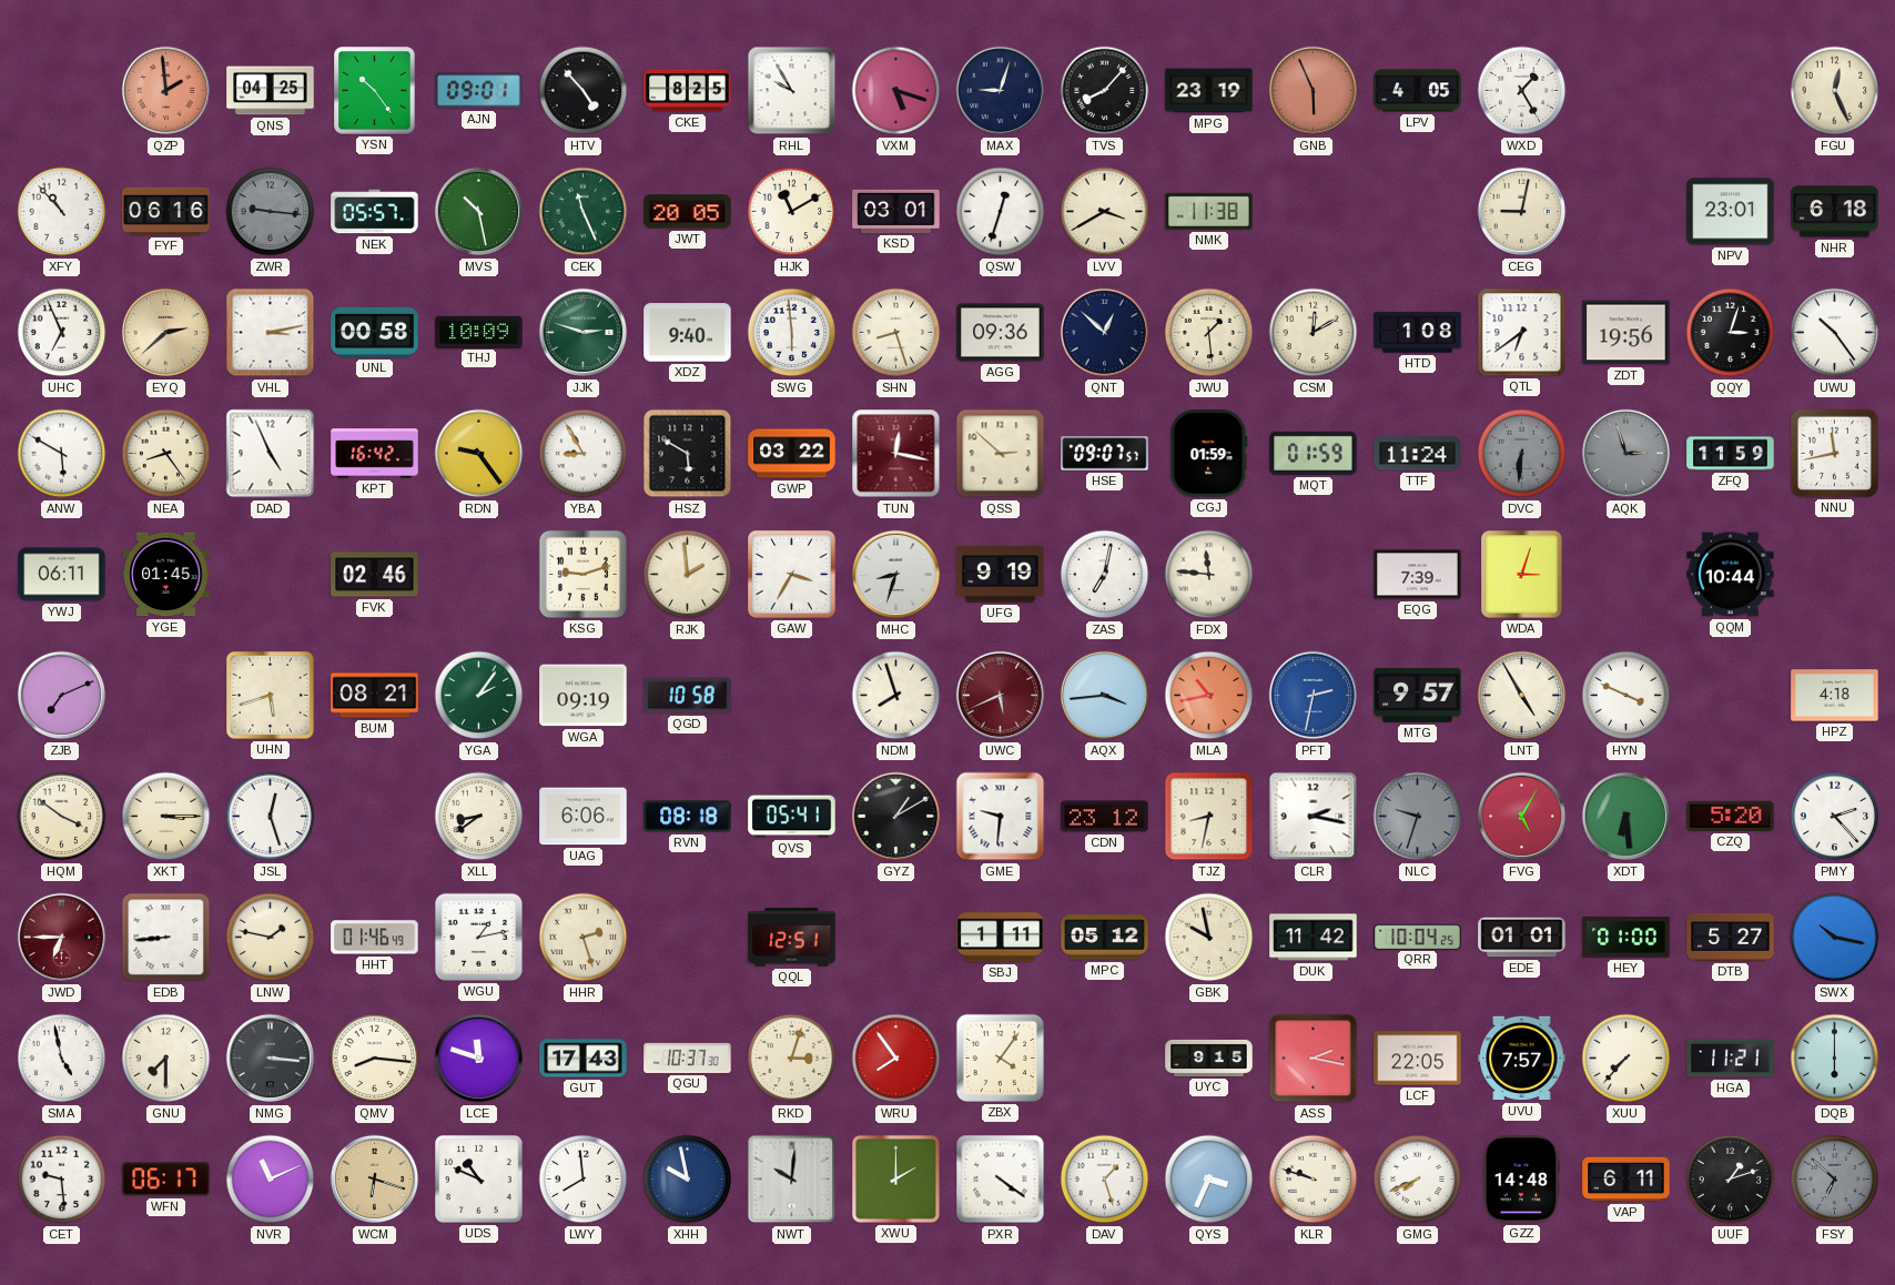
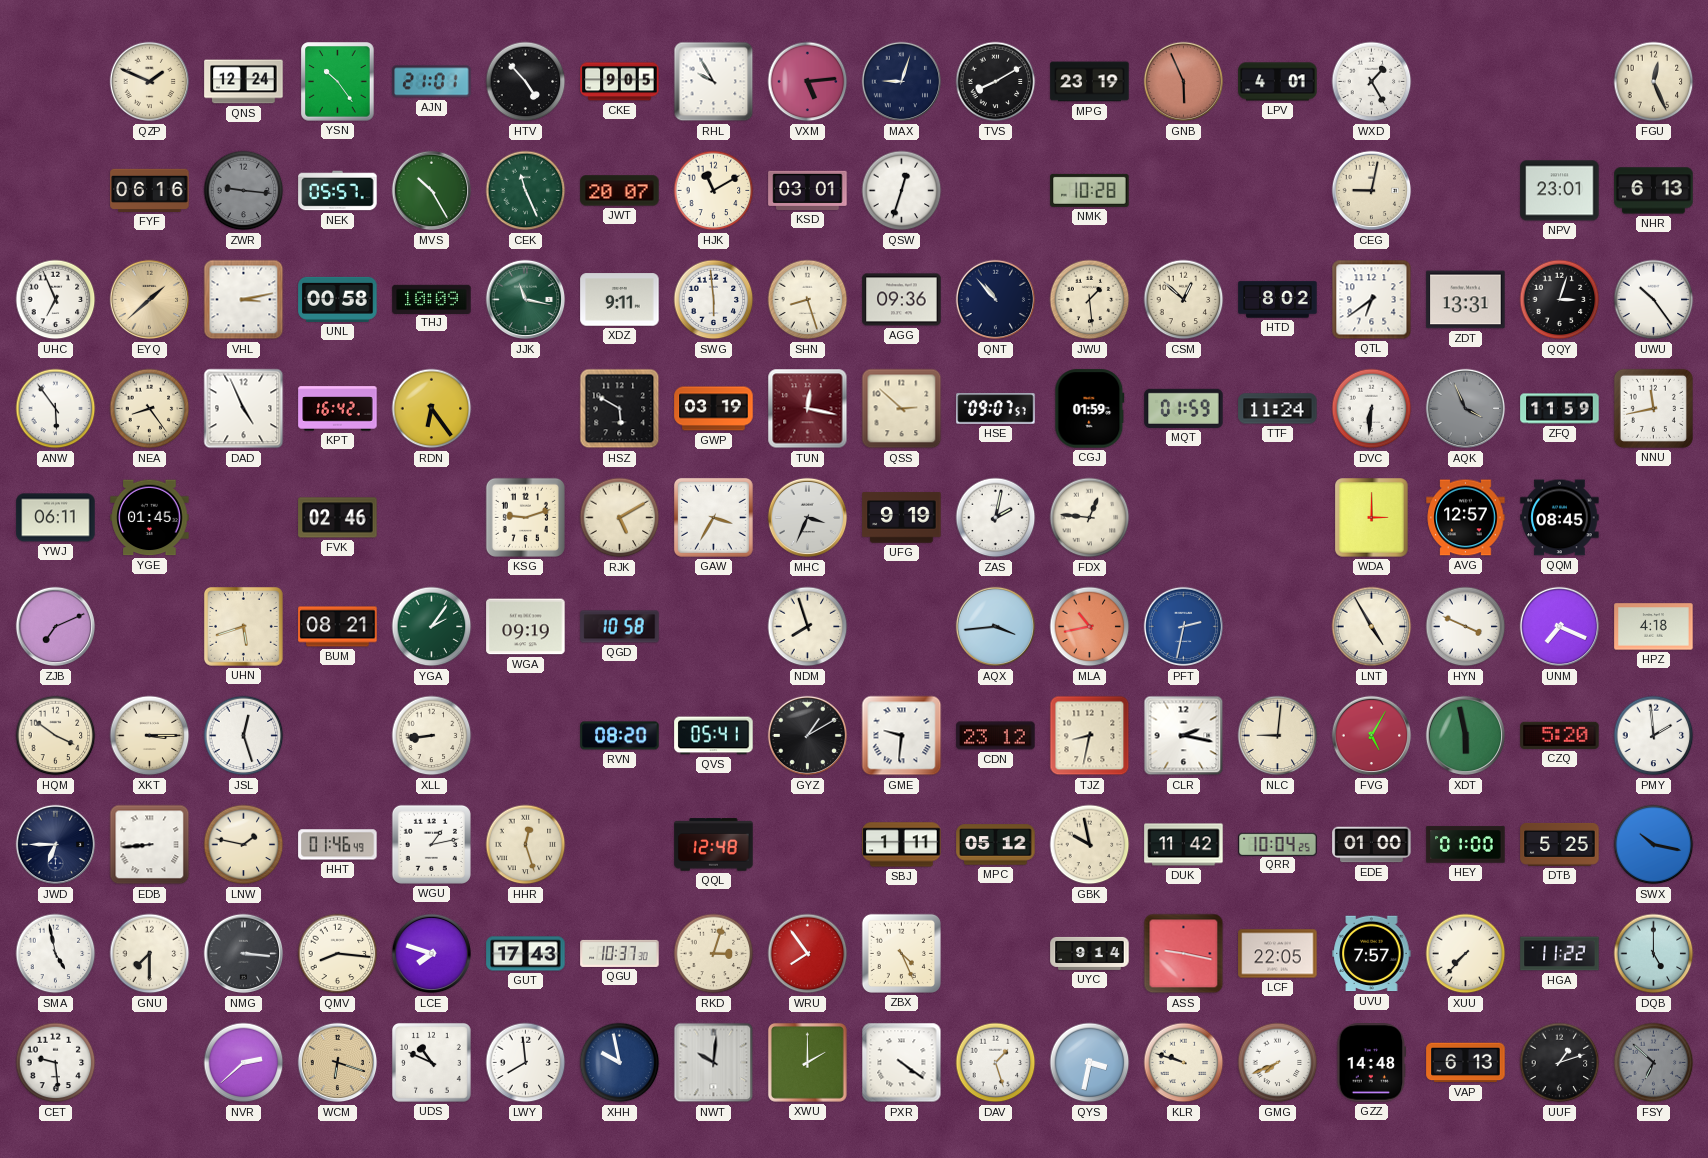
QZP: 1:59 -> 1:49
QZP dial: salmon -> cream
QNS: 04:25 -> 12:24
AJN: 09:01 -> 21:01
CKE: 8:25 -> 9:05
VXM: 5:18 -> 5:14
TVS: 8:07 -> 8:10
LPV: 4:05 -> 4:01
XFY: 10:53 -> none
MVS: 10:28 -> 10:25
JWT: 20:05 -> 20:07
LVV: 3:40 -> none
NMK: 11:38 -> 10:28
NHR: 6:18 -> 6:13
EYQ: 2:38 -> 1:38
JJK: 2:48 -> 11:17
XDZ: 9:40 -> 9:11
QNT: 12:52 -> 10:53
CSM: 12:10 -> 12:52
HTD: 1:08 -> 8:02
ZDT: 19:56 -> 13:31
ANW: 5:50 -> 5:54
RDN: 9:24 -> 6:24
YBA: 8:55 -> none
GWP: 03:22 -> 03:19
DVC dial: grey -> white
AQK: 2:57 -> 3:56
RJK: 1:59 -> 5:10
MHC: 8:33 -> 3:34
ZAS: 7:02 -> 2:02
FDX: 11:46 -> 12:46
EQG: 7:39 -> none
WDA: 3:03 -> 3:00
AVG: none -> 12:57
QQM: 10:44 -> 08:45
UWC: 5:41 -> none
MTG: 9:57 -> none
UNM: none -> 7:19
XLL: 8:39 -> 8:44
UAG: 6:06 -> none
RVN: 08:18 -> 08:20
NLC: 9:33 -> 9:01
NLC dial: grey -> cream
XDT: 6:29 -> 5:58
PMY: 2:23 -> 1:59
JWD dial: burgundy -> navy
HHR: 2:27 -> 12:27
QQL: 12:51 -> 12:48
EDE: 01:01 -> 01:00
DTB: 5:27 -> 5:25
LCE: 11:48 -> 7:48
ZBX: 4:06 -> 4:26
UYC: 9:15 -> 9:14
ASS: 2:17 -> 9:17
HGA: 11:21 -> 11:22
DQB: 6:00 -> 5:00
WFN: 06:17 -> none
NVR: 11:11 -> 2:38
QYS: 3:34 -> 3:32
VAP: 6:11 -> 6:13
